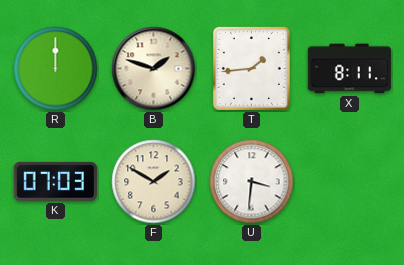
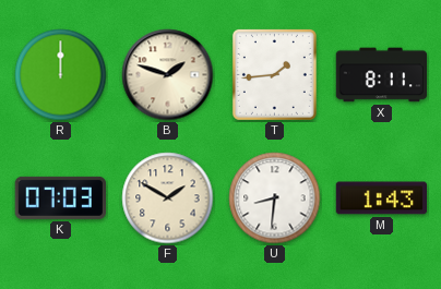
U: 3:31 -> 8:31
M: none -> 1:43
